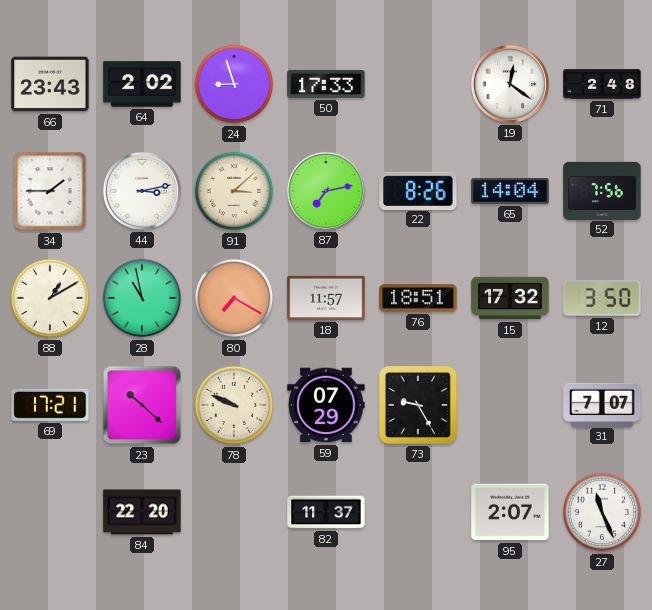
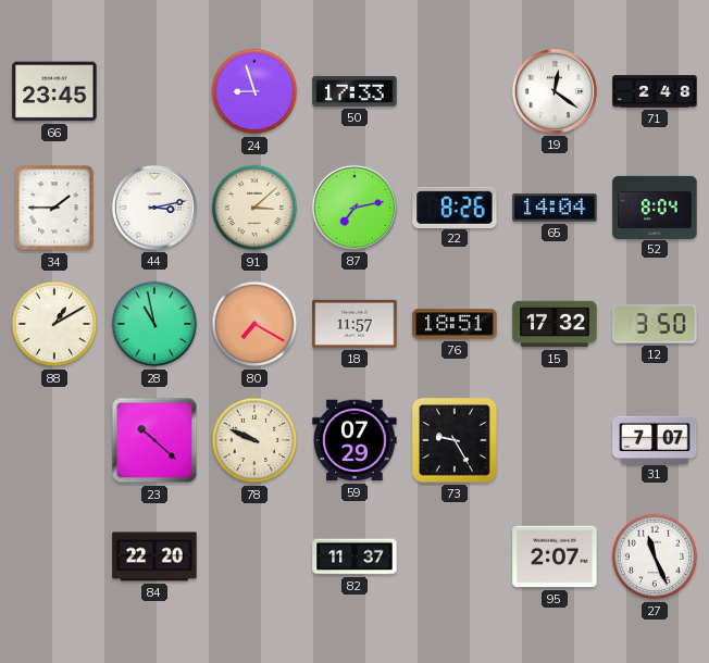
66: 23:43 -> 23:45
64: 2:02 -> none
52: 7:56 -> 8:04
69: 17:21 -> none
